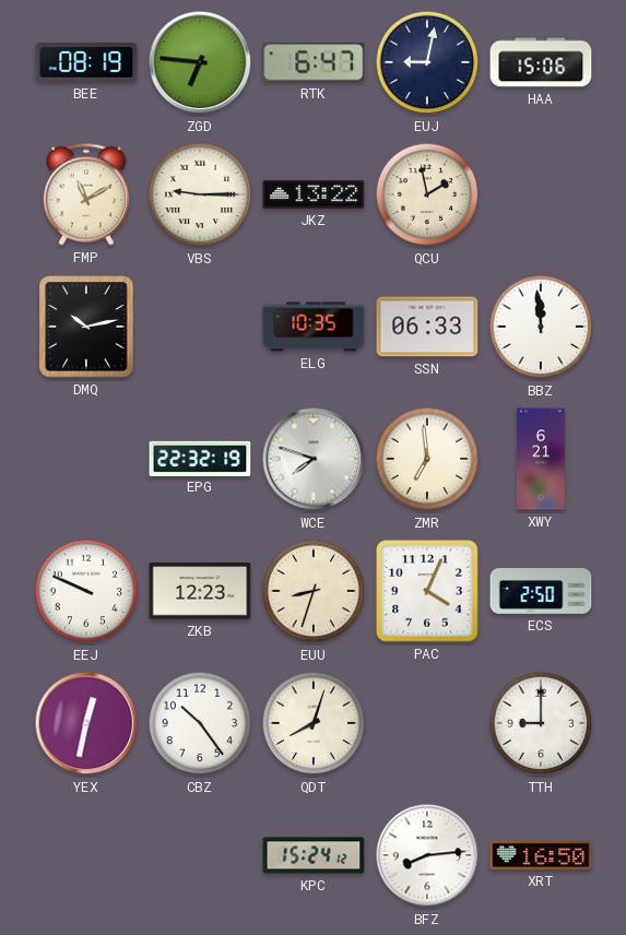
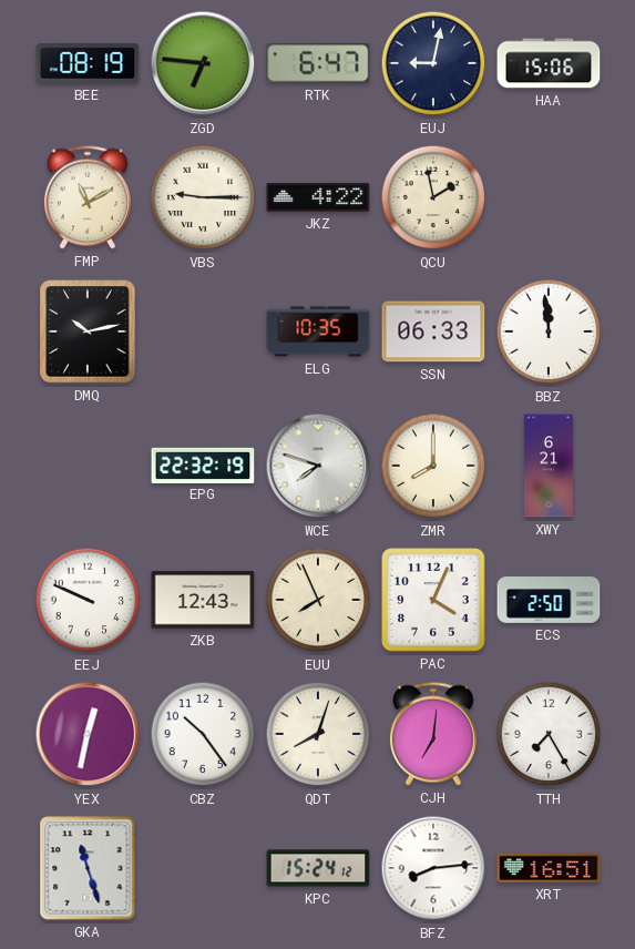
JKZ: 13:22 -> 4:22
ZMR: 6:59 -> 8:00
ZKB: 12:23 -> 12:43
EUU: 8:33 -> 7:56
CJH: none -> 7:01
TTH: 9:00 -> 7:25
GKA: none -> 11:27
XRT: 16:50 -> 16:51
